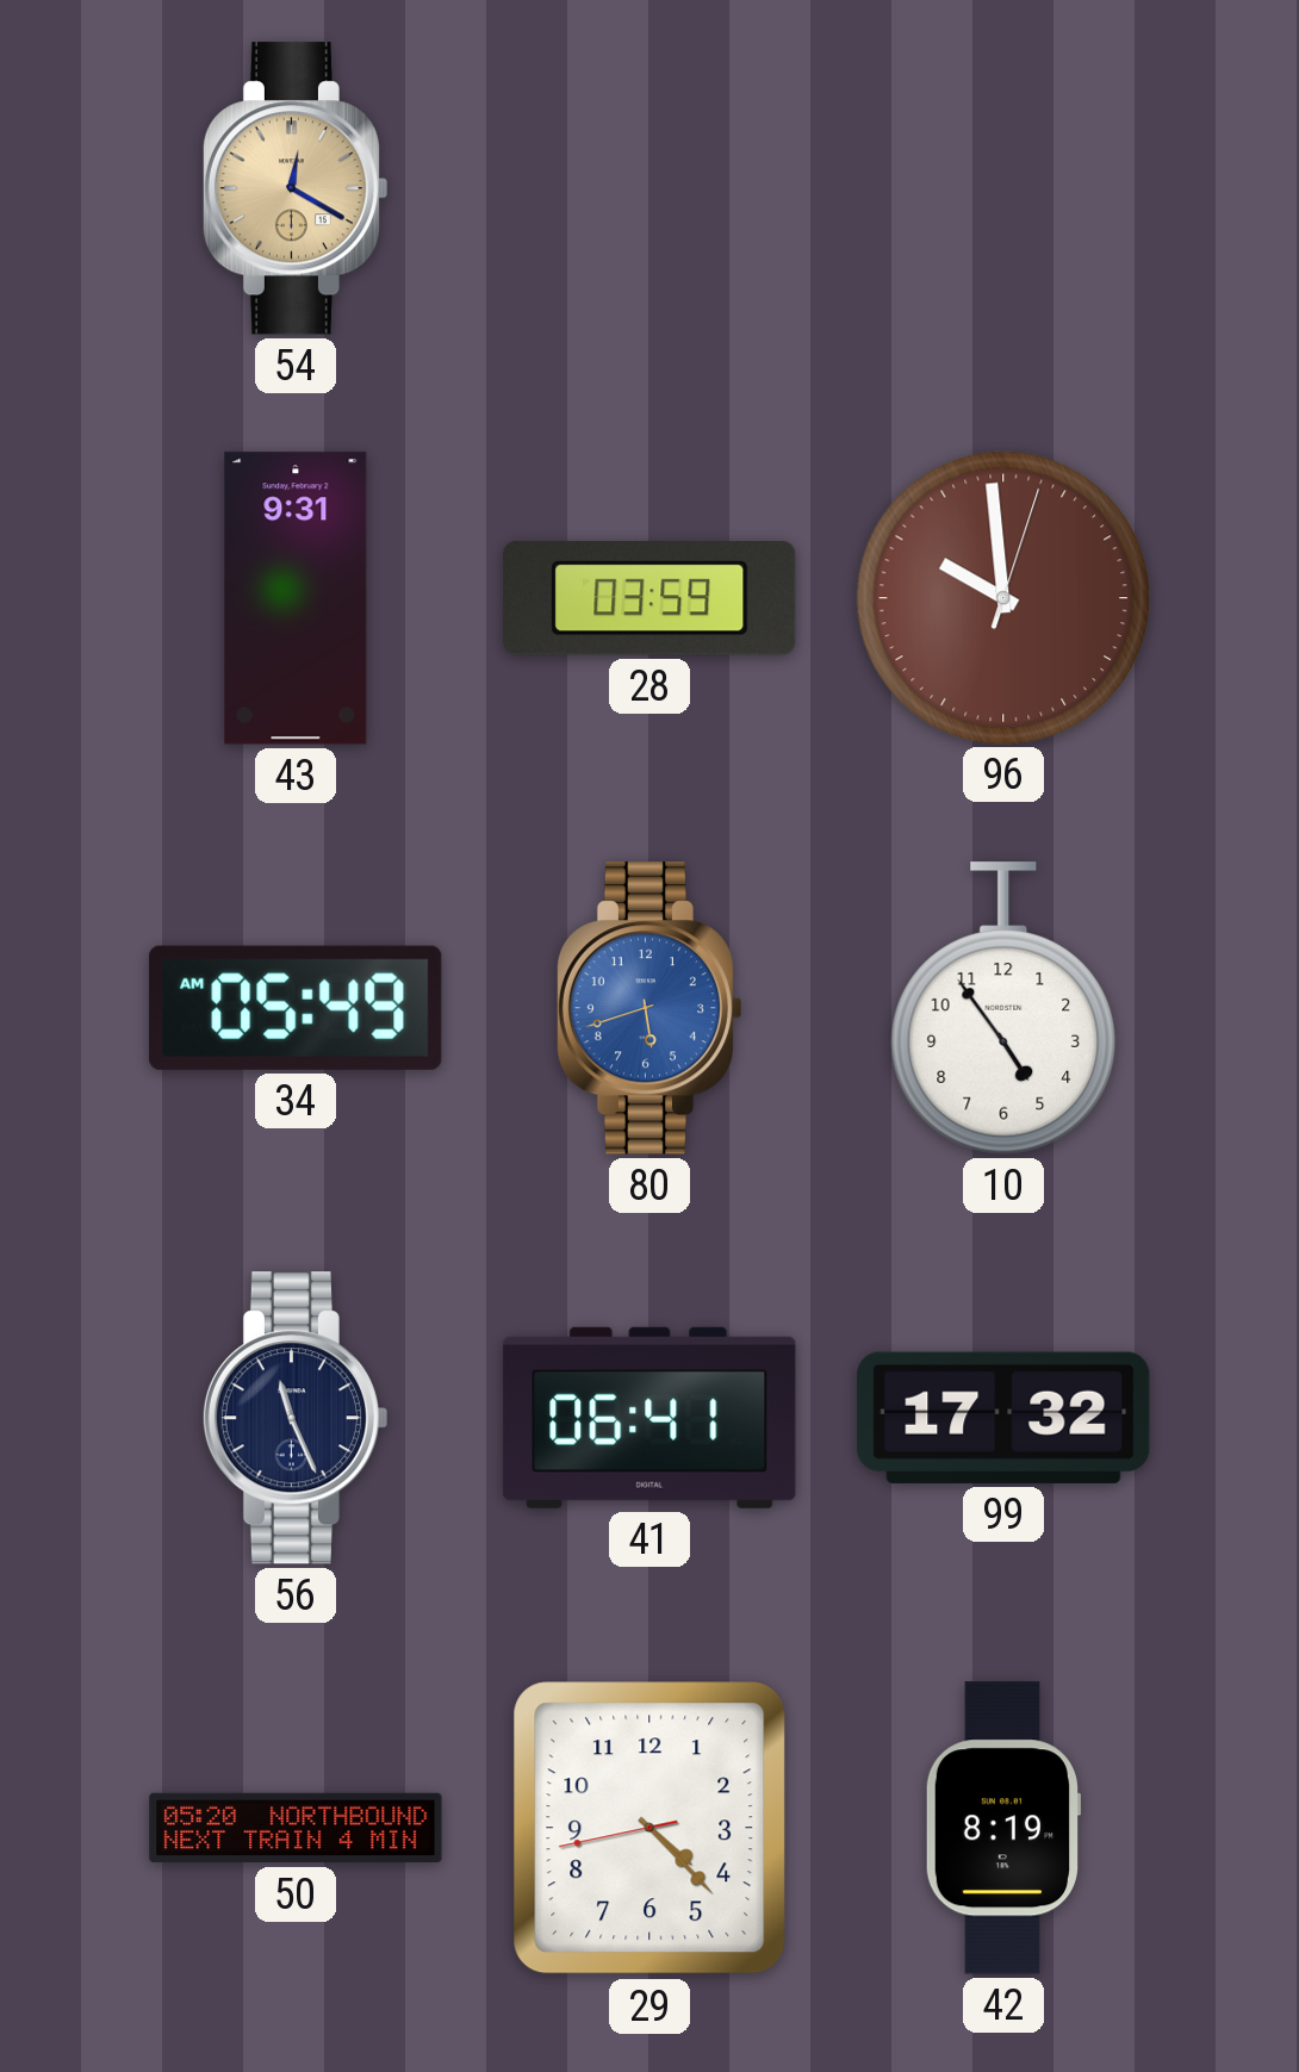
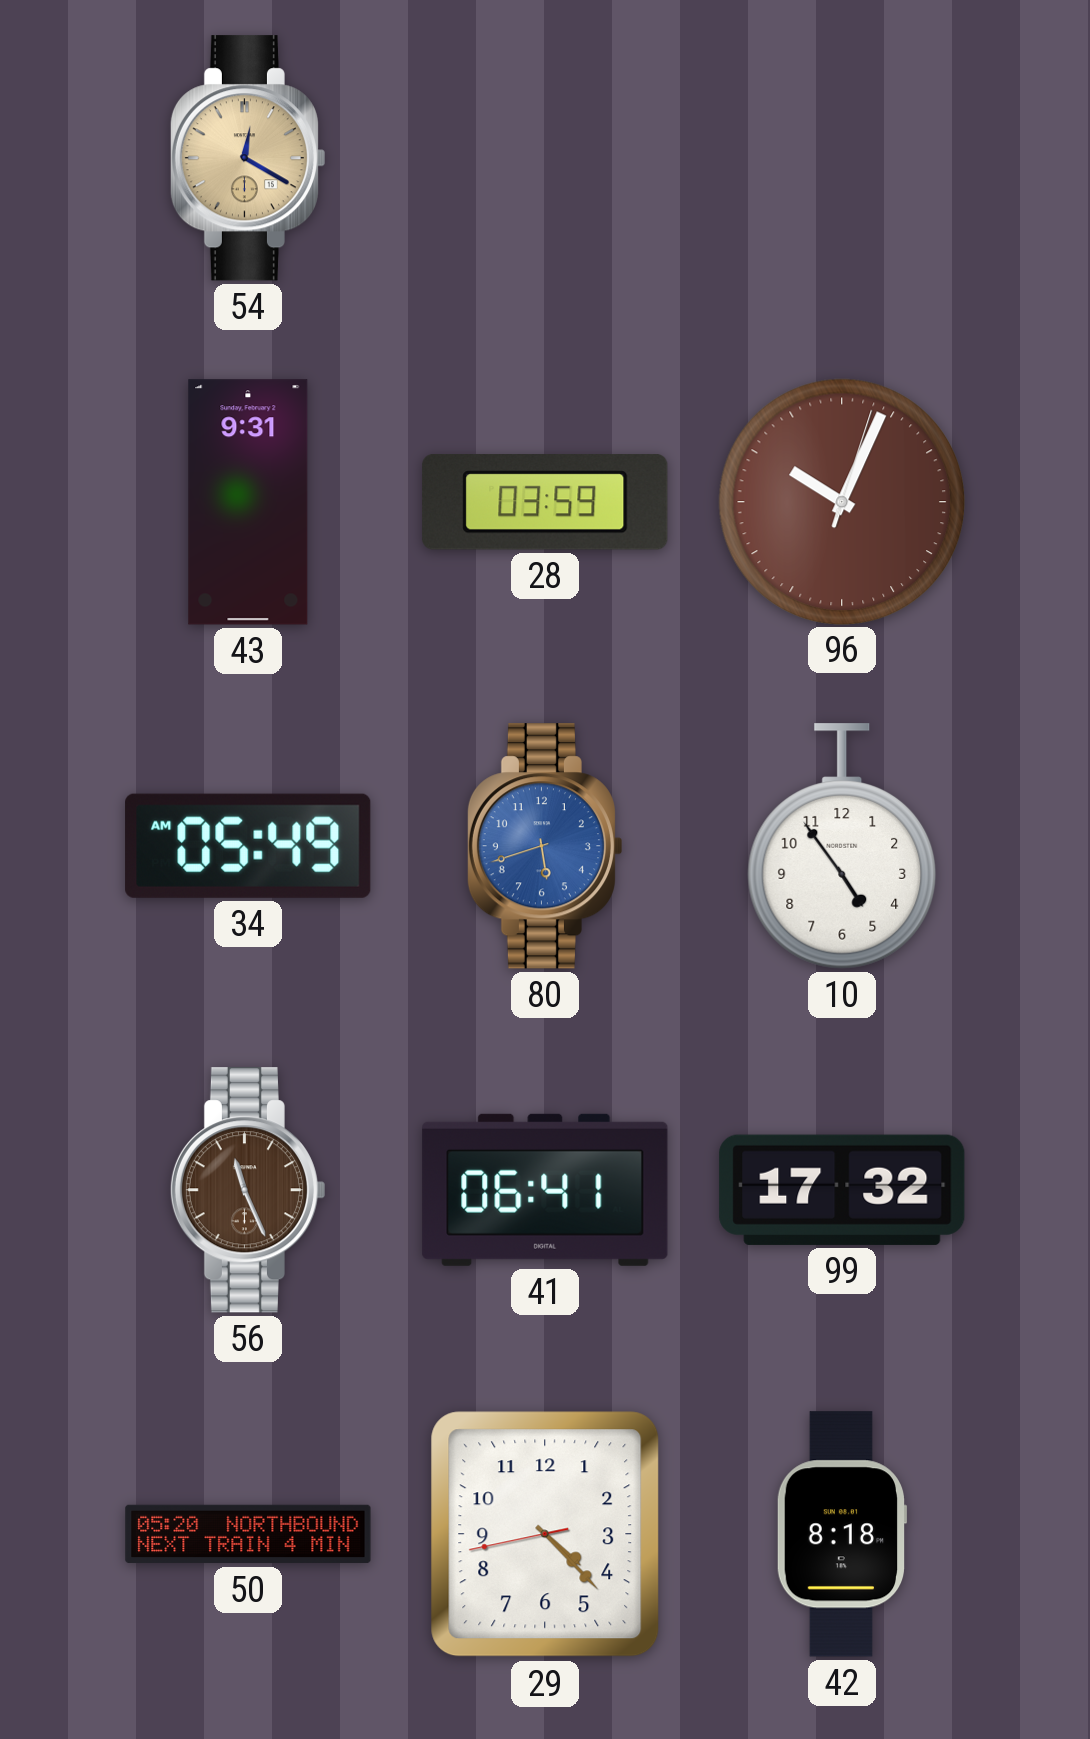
96: 9:59 -> 10:04
56 dial: navy -> brown
42: 8:19 -> 8:18
